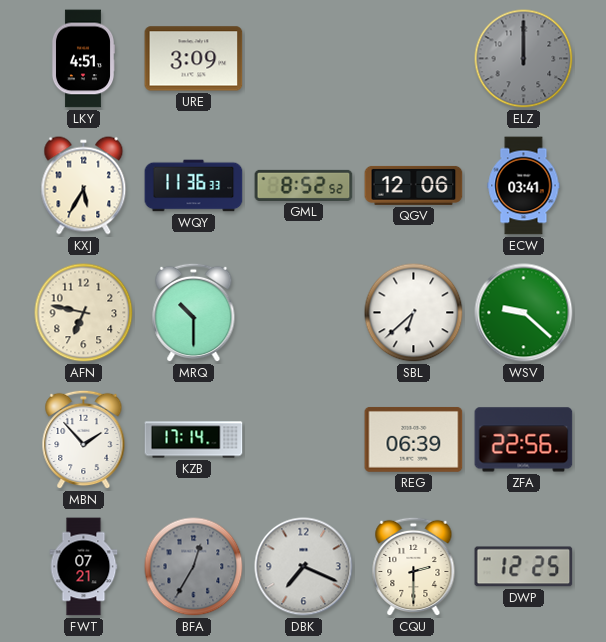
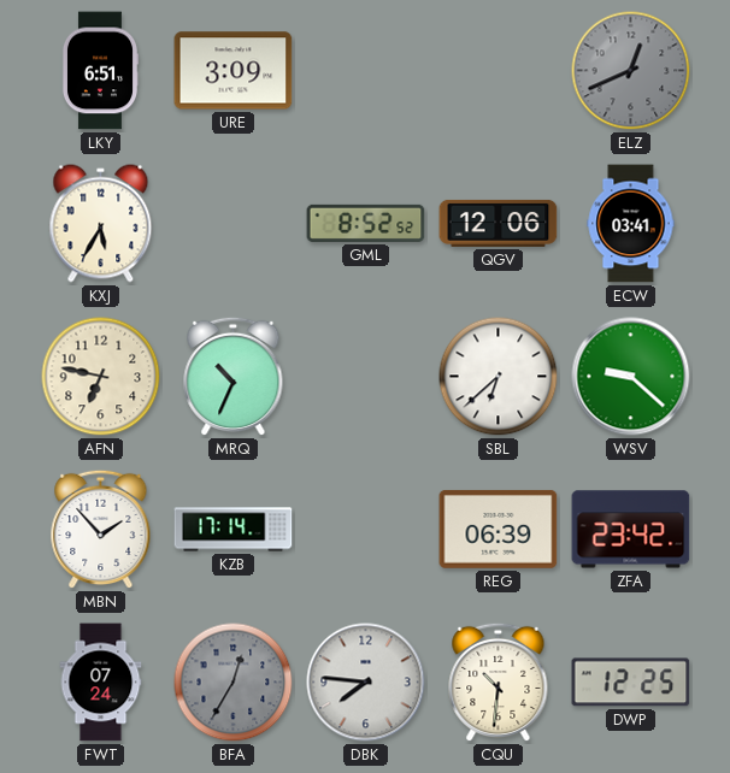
LKY: 4:51 -> 6:51
ELZ: 12:00 -> 12:41
WQY: 11:36 -> none
MRQ: 10:30 -> 10:34
ZFA: 22:56 -> 23:42
FWT: 07:21 -> 07:24
DBK: 7:19 -> 7:46
CQU: 2:30 -> 10:31
